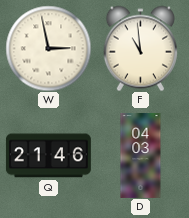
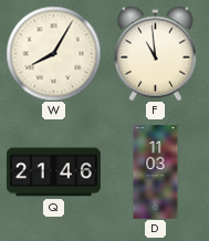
W: 2:58 -> 8:05
D: 04:03 -> 11:03
